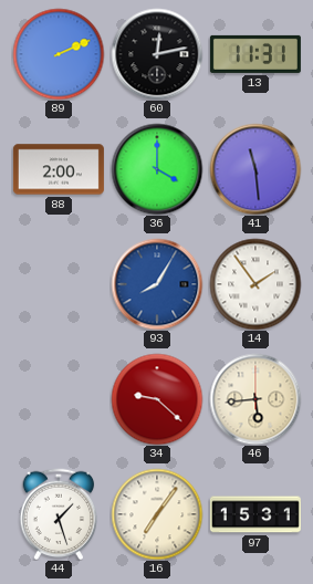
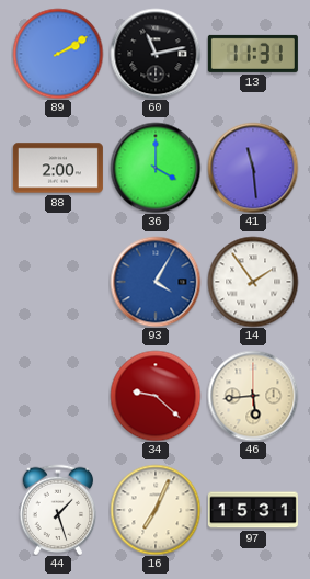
89: 2:11 -> 2:10
60: 12:13 -> 11:13
93: 8:05 -> 4:05
16: 7:06 -> 7:04
